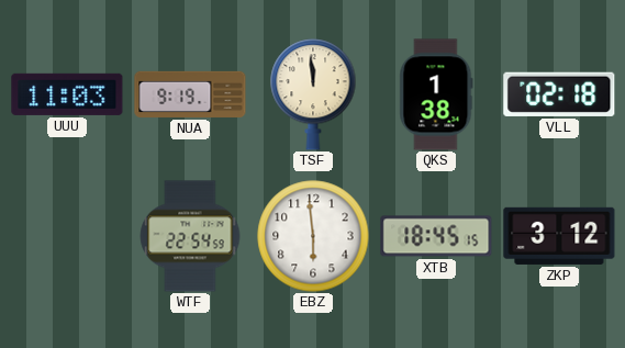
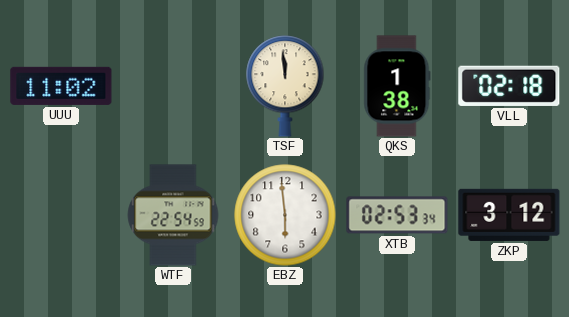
UUU: 11:03 -> 11:02
NUA: 9:19 -> none
XTB: 18:45 -> 02:53
